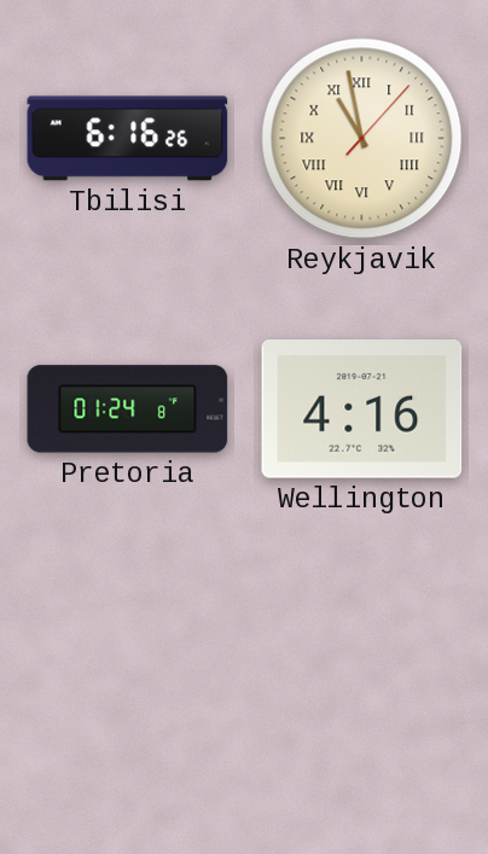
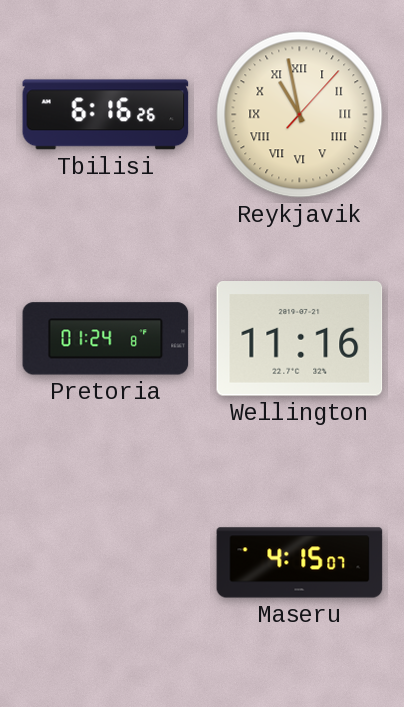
Wellington: 4:16 -> 11:16
Maseru: none -> 4:15
